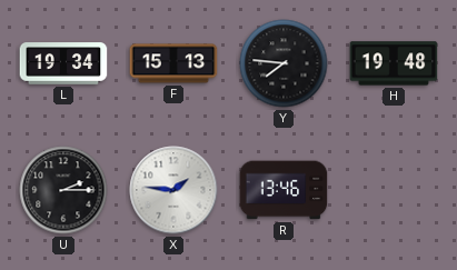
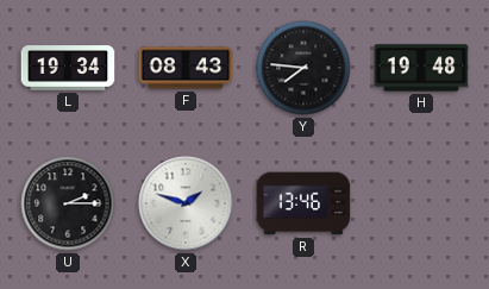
F: 15:13 -> 08:43
X: 1:46 -> 1:48
